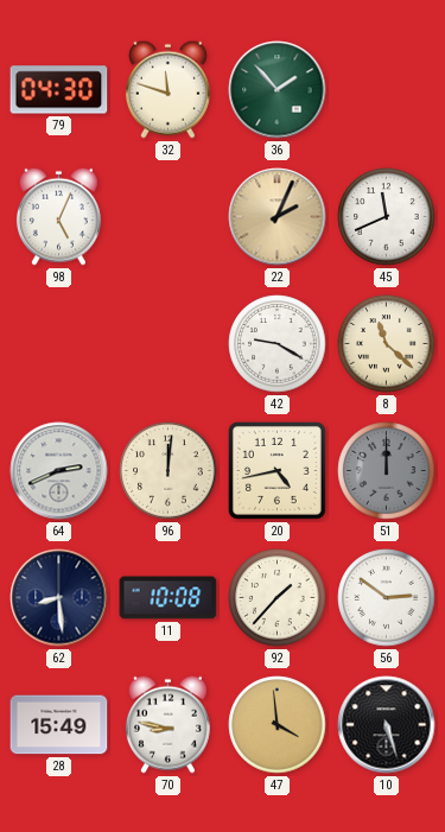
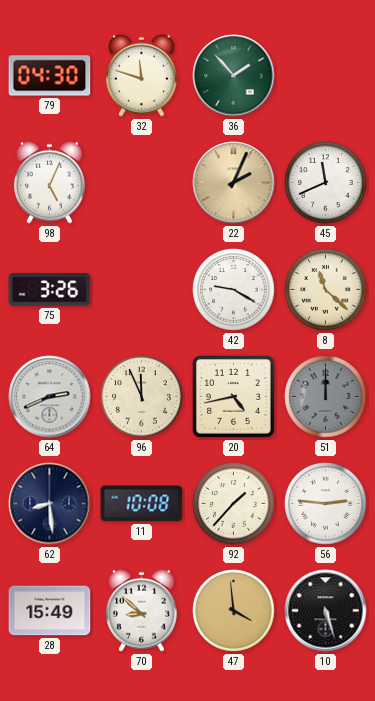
75: none -> 3:26
96: 12:01 -> 11:56
56: 2:51 -> 2:46
70: 8:47 -> 8:52
